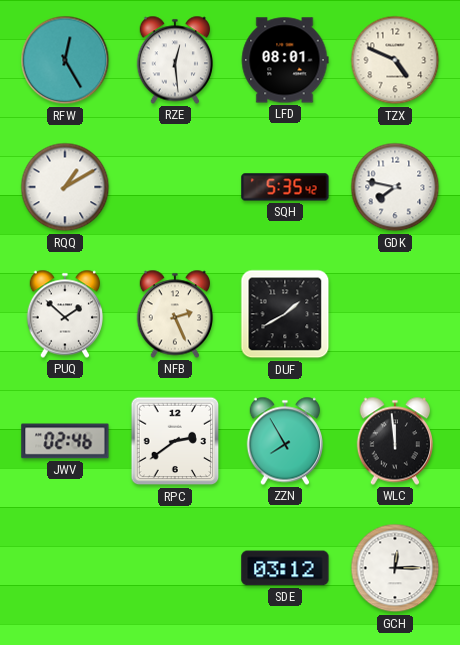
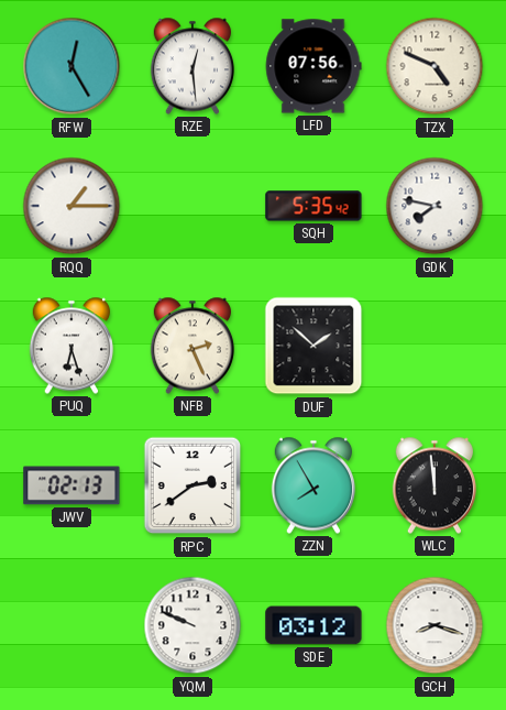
LFD: 08:01 -> 07:56
RQQ: 1:10 -> 1:15
PUQ: 1:52 -> 6:27
DUF: 1:40 -> 1:52
JWV: 02:46 -> 02:13
YQM: none -> 9:49
GCH: 12:15 -> 8:18
